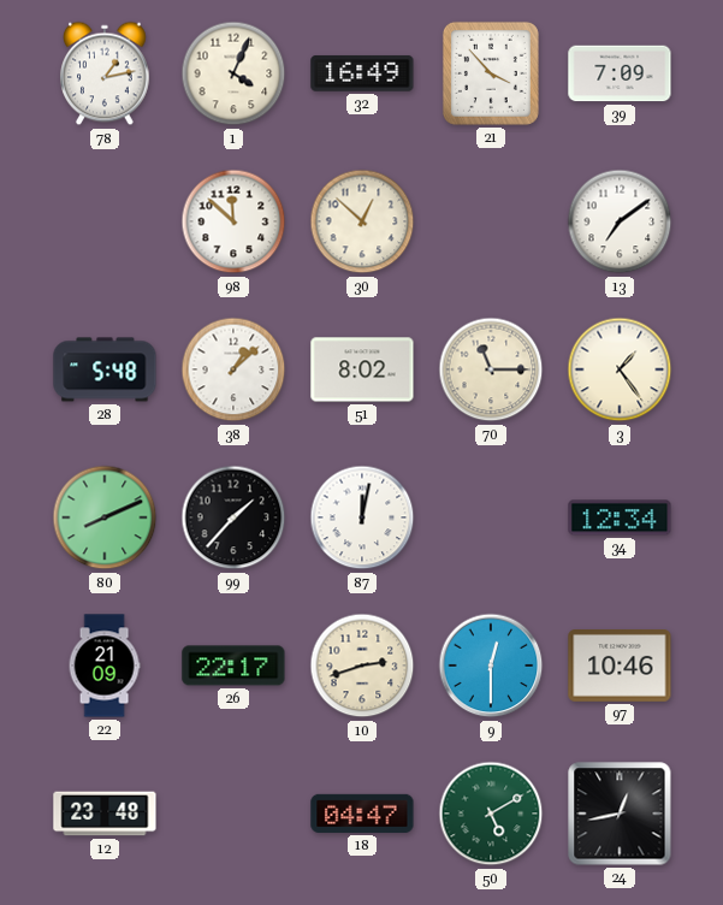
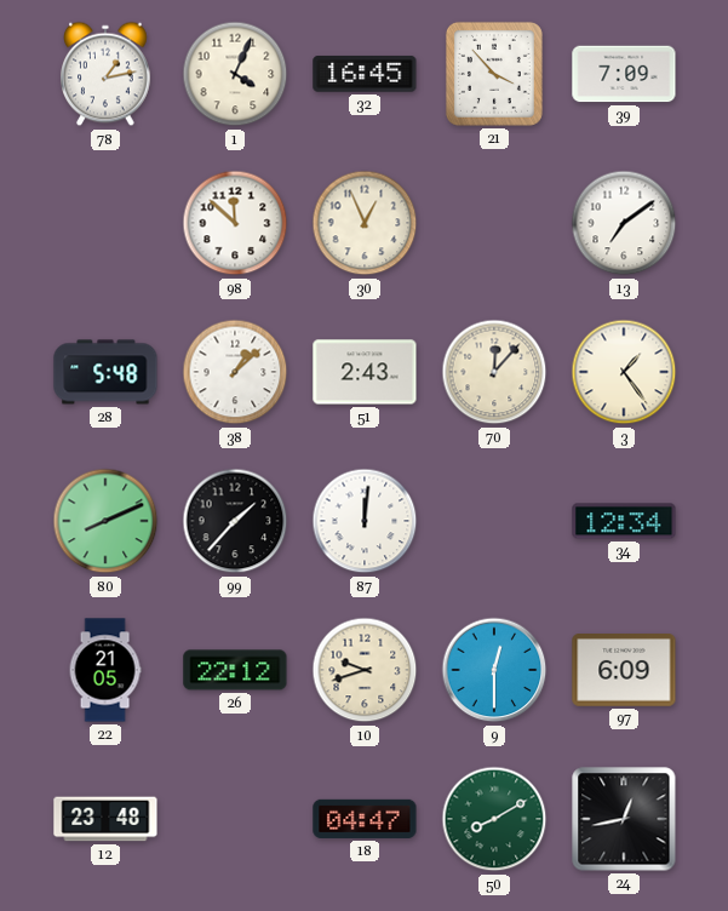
32: 16:49 -> 16:45
30: 12:52 -> 12:56
51: 8:02 -> 2:43
70: 11:15 -> 12:07
87: 12:02 -> 12:01
22: 21:09 -> 21:05
26: 22:17 -> 22:12
10: 2:42 -> 9:42
97: 10:46 -> 6:09
50: 5:10 -> 8:10
